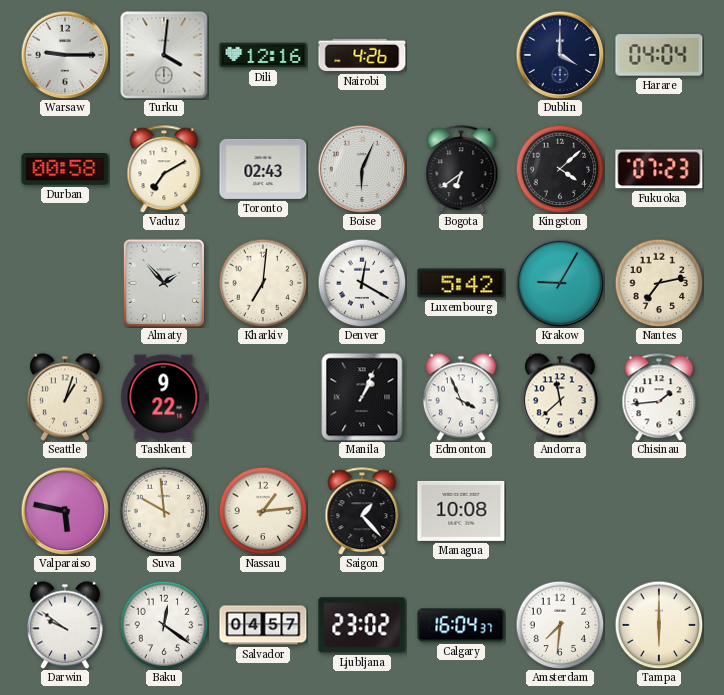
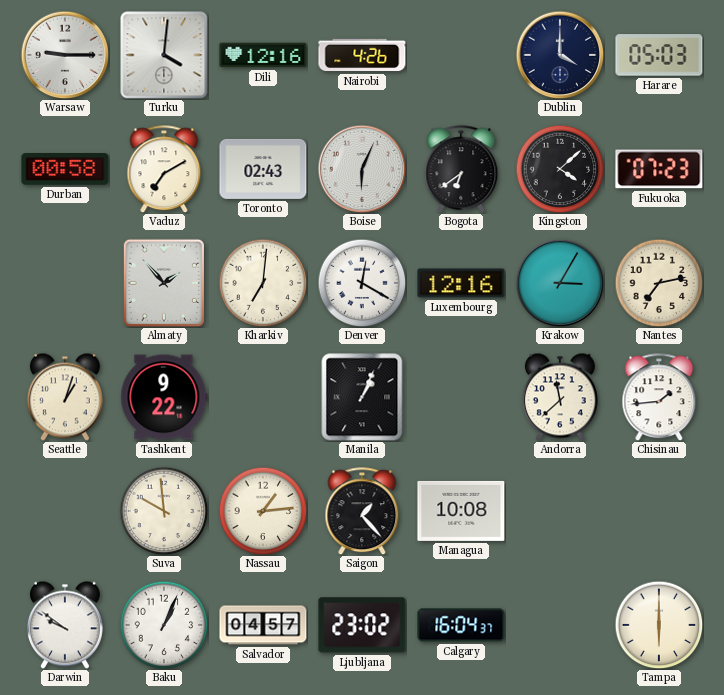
Harare: 04:04 -> 05:03
Luxembourg: 5:42 -> 12:16
Krakow: 9:05 -> 3:05
Edmonton: 3:56 -> none
Valparaiso: 5:47 -> none
Baku: 12:21 -> 1:04
Amsterdam: 7:31 -> none
